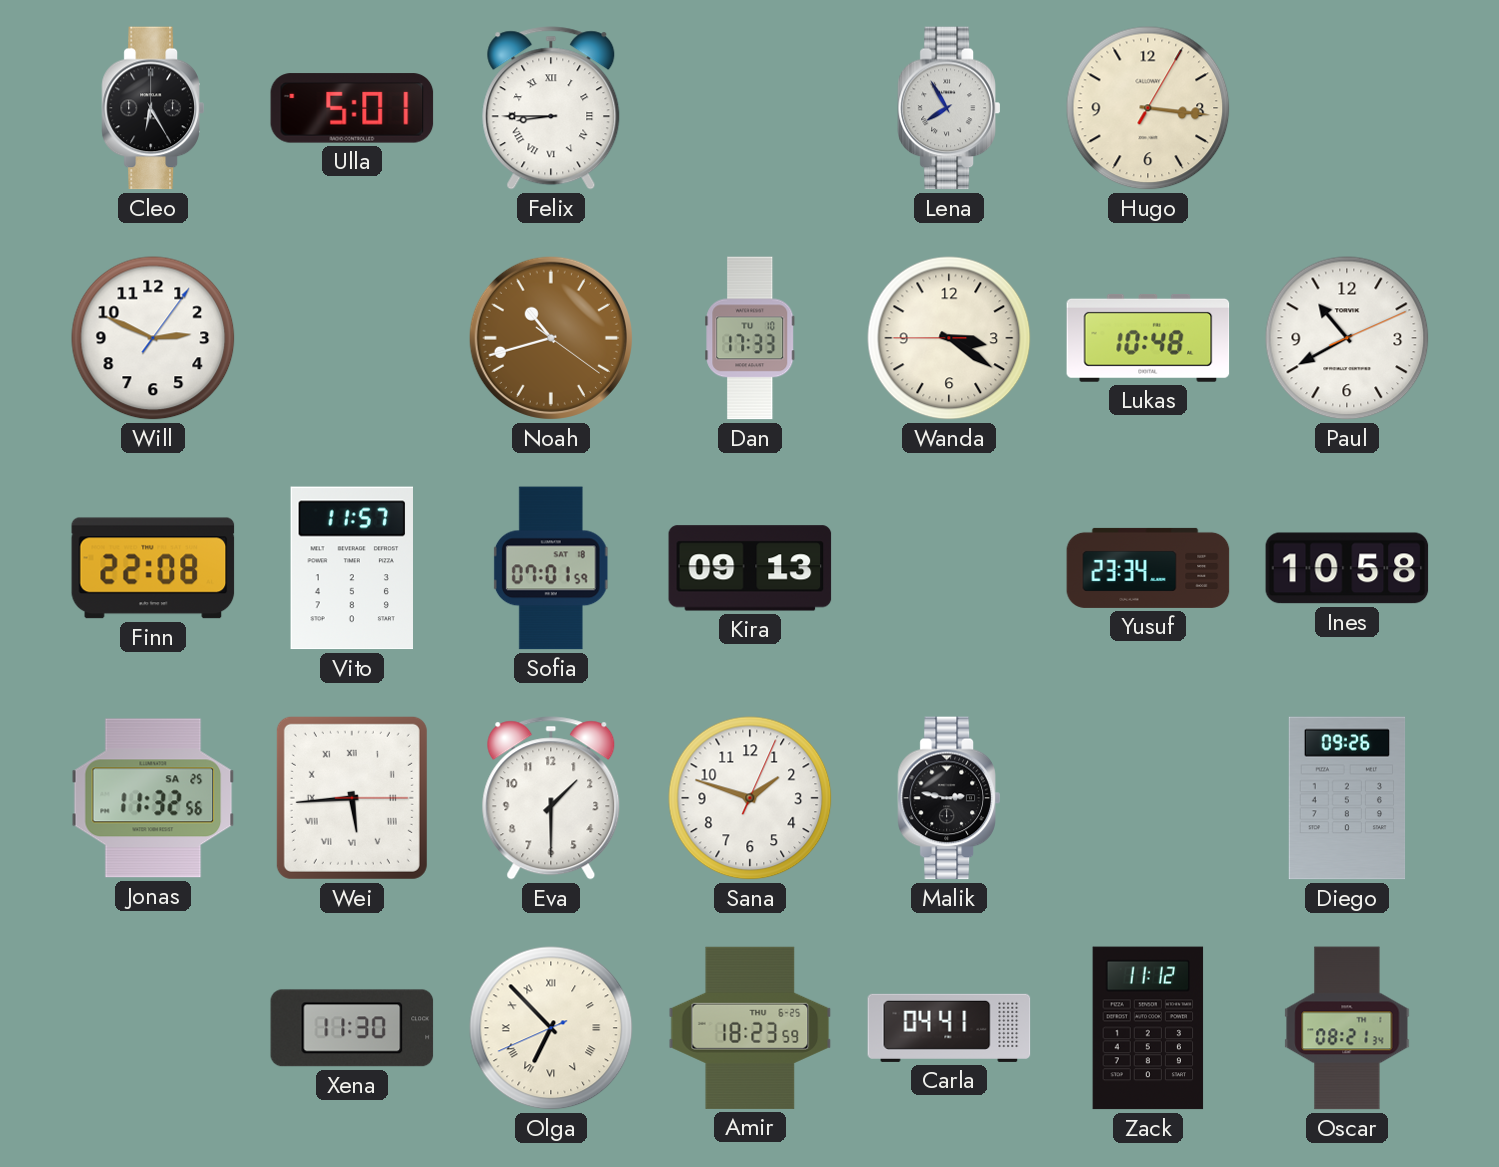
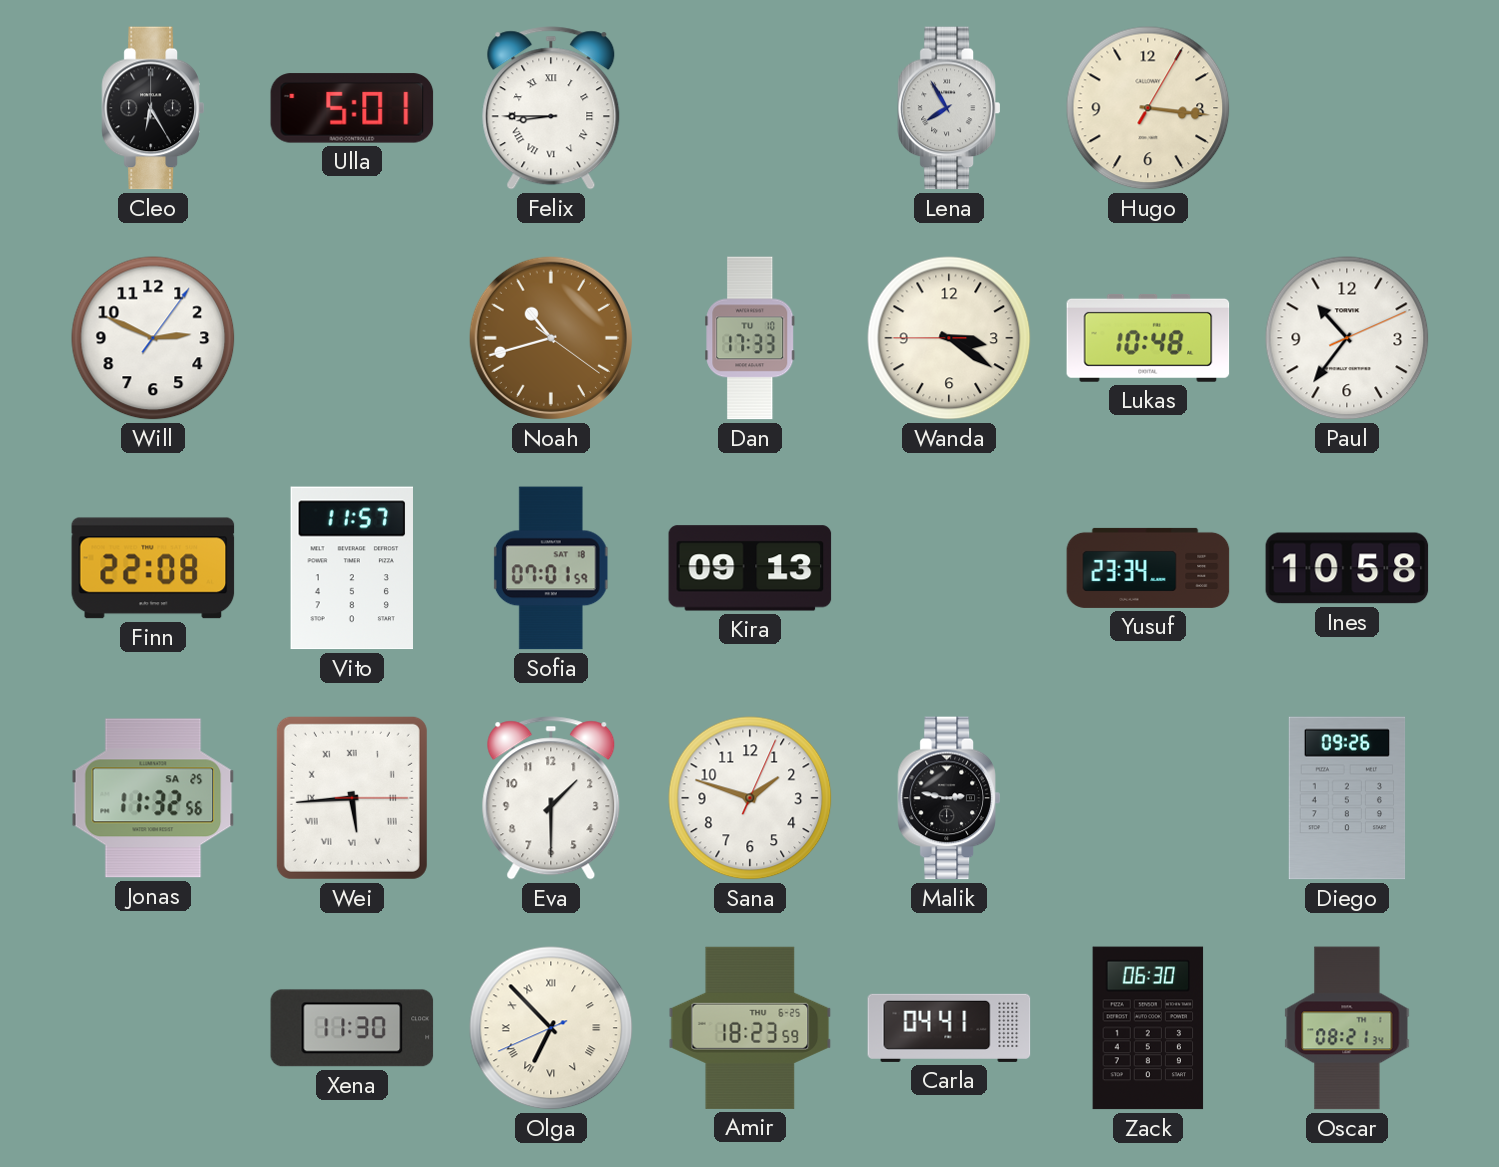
Paul: 10:40 -> 10:36
Zack: 11:12 -> 06:30
